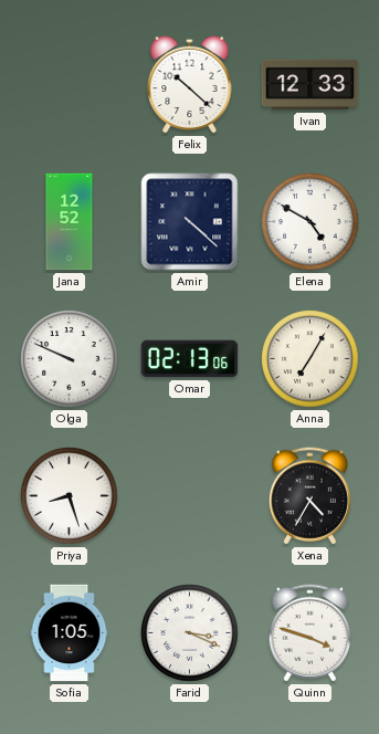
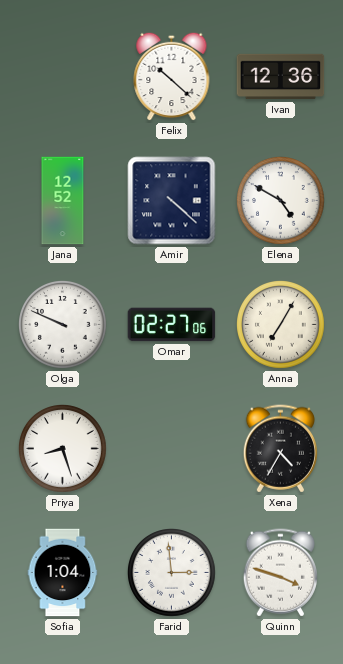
Ivan: 12:33 -> 12:36
Omar: 02:13 -> 02:27
Sofia: 1:05 -> 1:04
Farid: 3:19 -> 2:59
